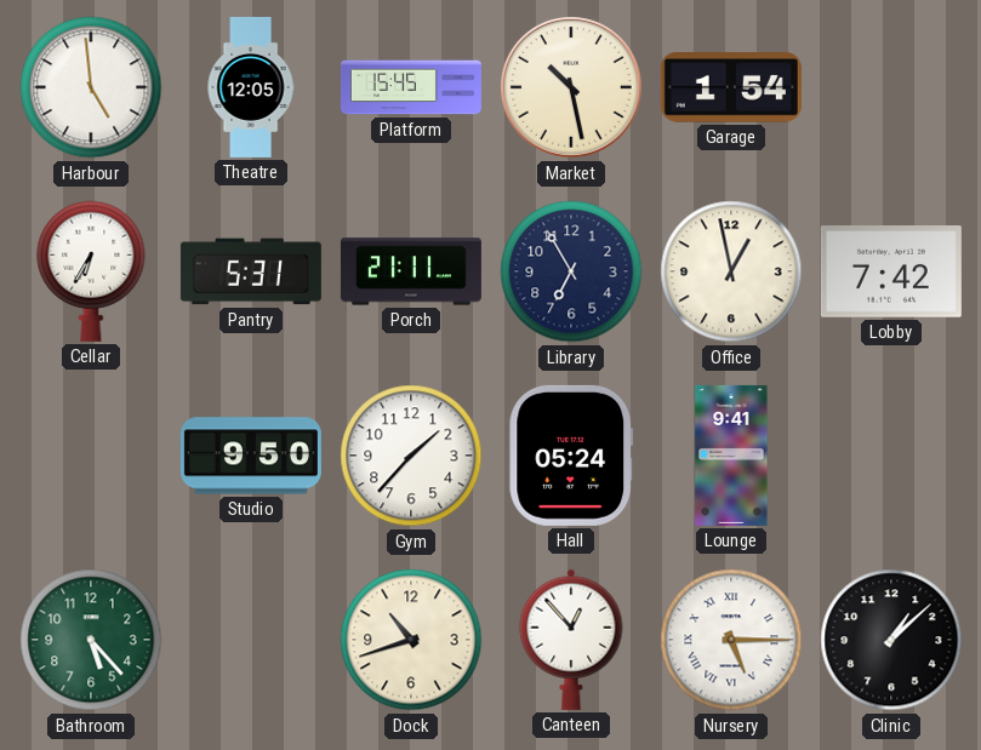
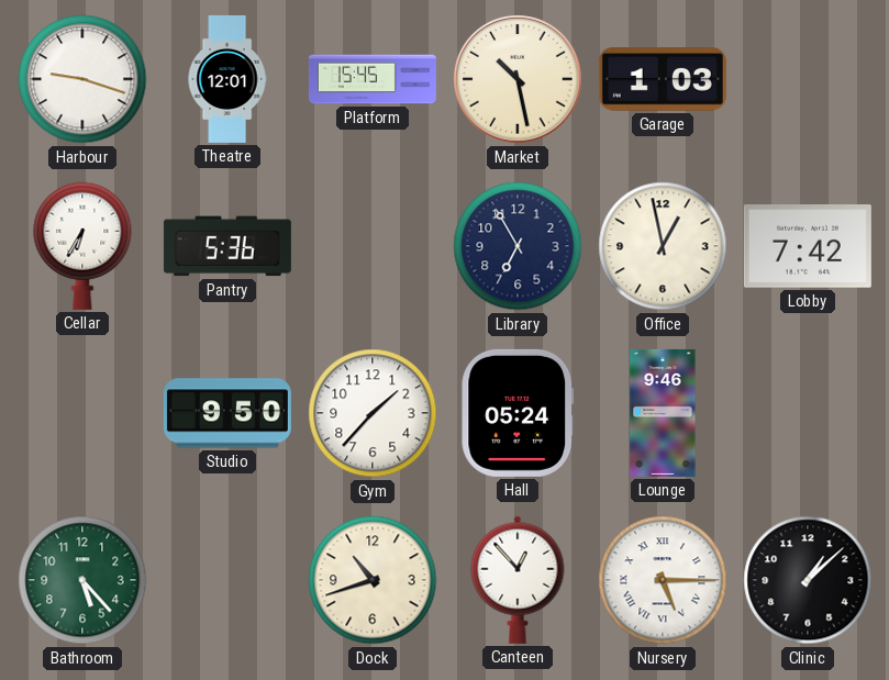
Harbour: 4:59 -> 9:18
Theatre: 12:05 -> 12:01
Garage: 1:54 -> 1:03
Pantry: 5:31 -> 5:36
Porch: 21:11 -> none
Lounge: 9:41 -> 9:46
